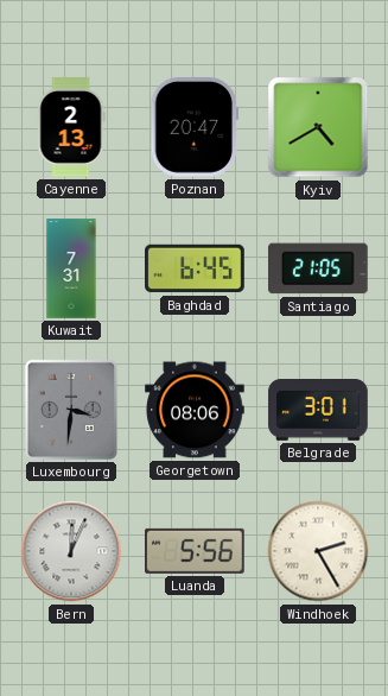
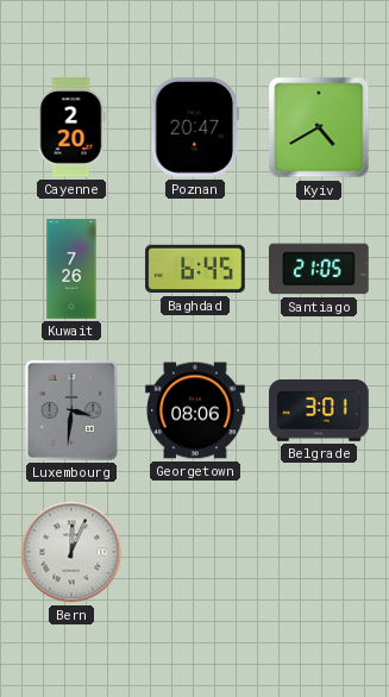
Cayenne: 2:13 -> 2:20
Kuwait: 7:31 -> 7:26
Luanda: 5:56 -> none
Windhoek: 2:25 -> none
